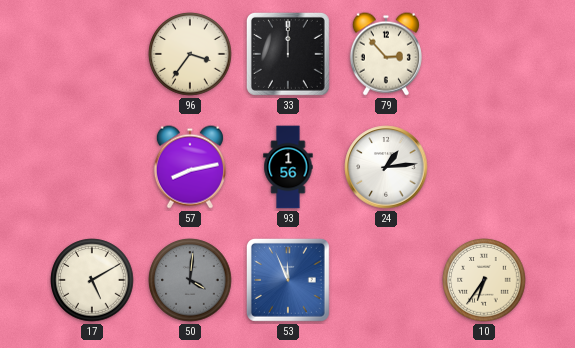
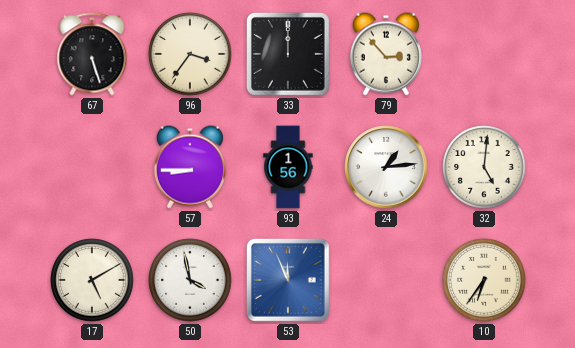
67: none -> 5:27
57: 8:13 -> 8:45
32: none -> 5:01
50: 4:01 -> 3:58
50 dial: grey -> white
